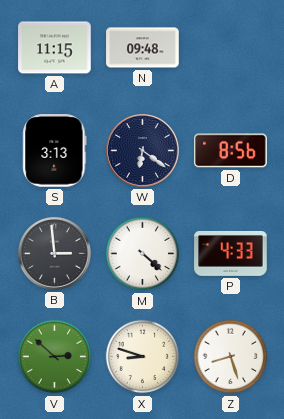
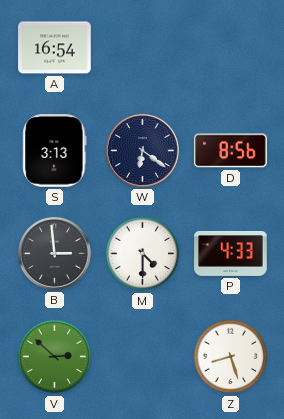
A: 11:15 -> 16:54
N: 09:48 -> none
M: 4:22 -> 4:30
X: 8:48 -> none
